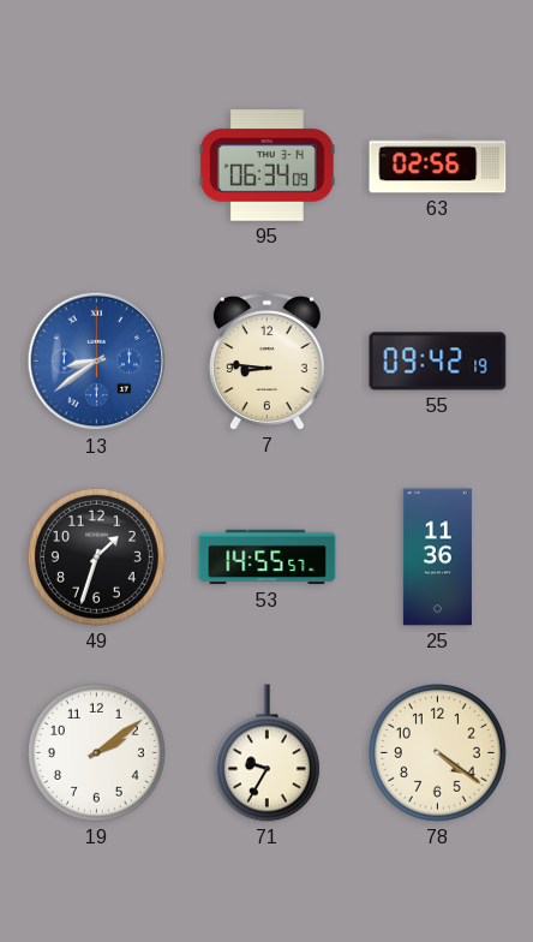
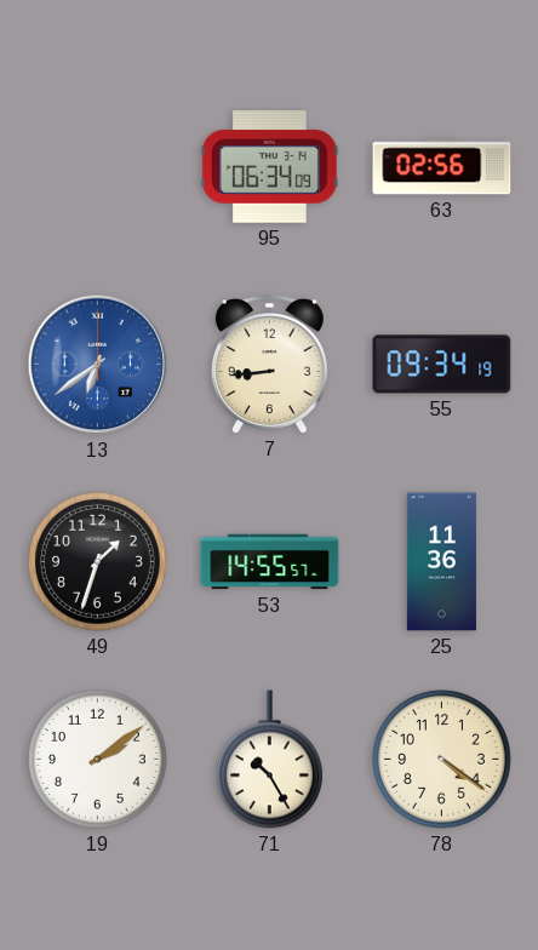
13: 8:39 -> 6:39
7: 8:46 -> 8:44
55: 09:42 -> 09:34
71: 9:35 -> 10:25
